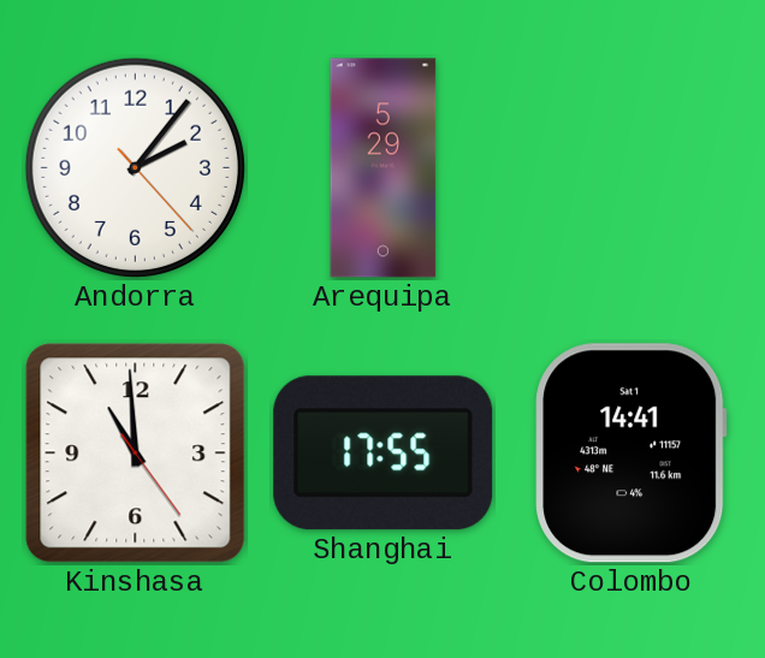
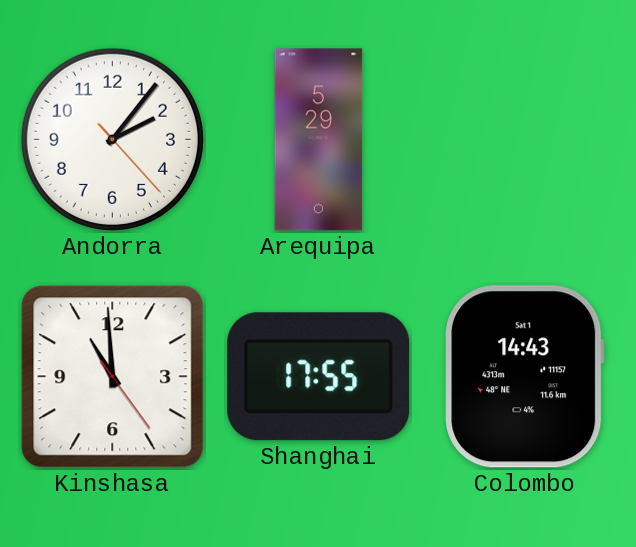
Colombo: 14:41 -> 14:43
